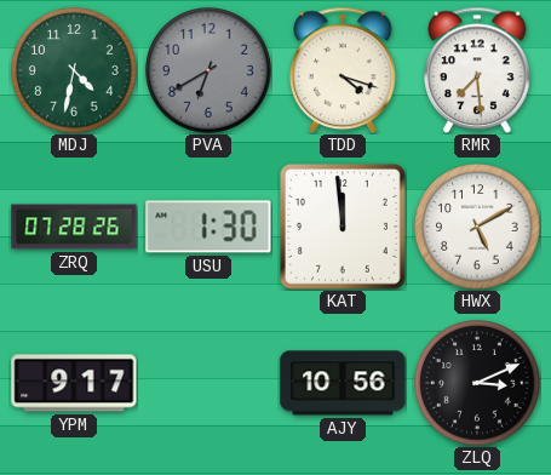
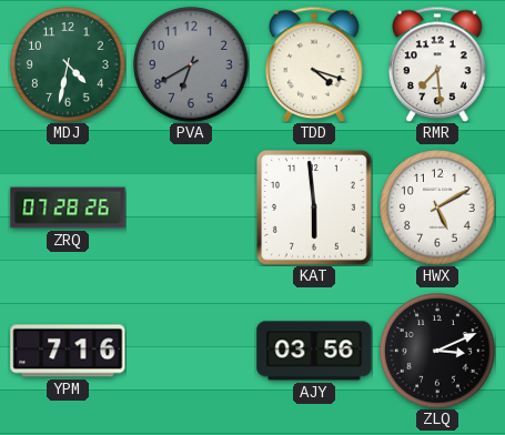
USU: 1:30 -> none
KAT: 11:59 -> 5:59
YPM: 9:17 -> 7:16
AJY: 10:56 -> 03:56
